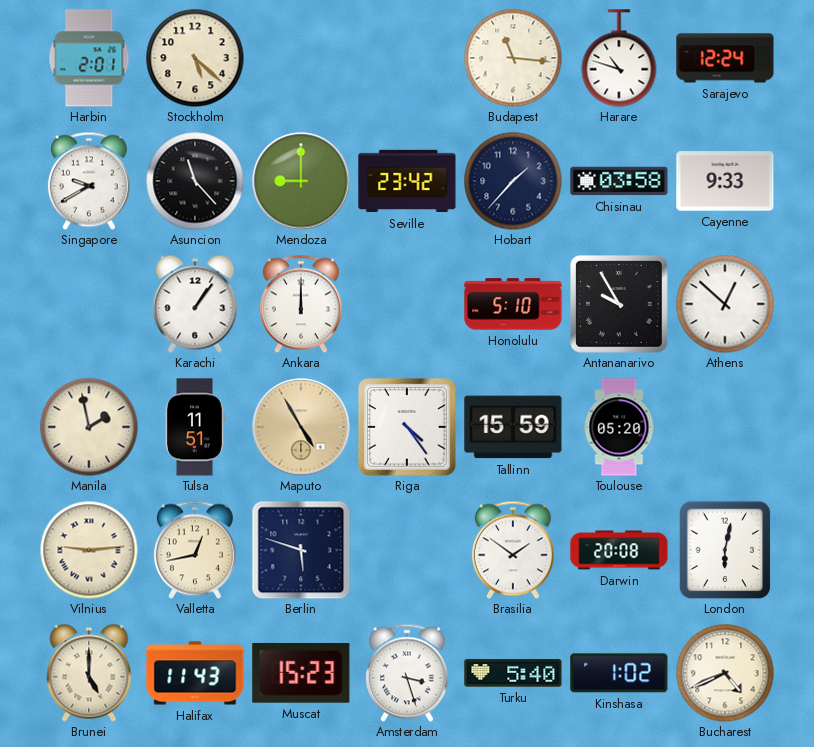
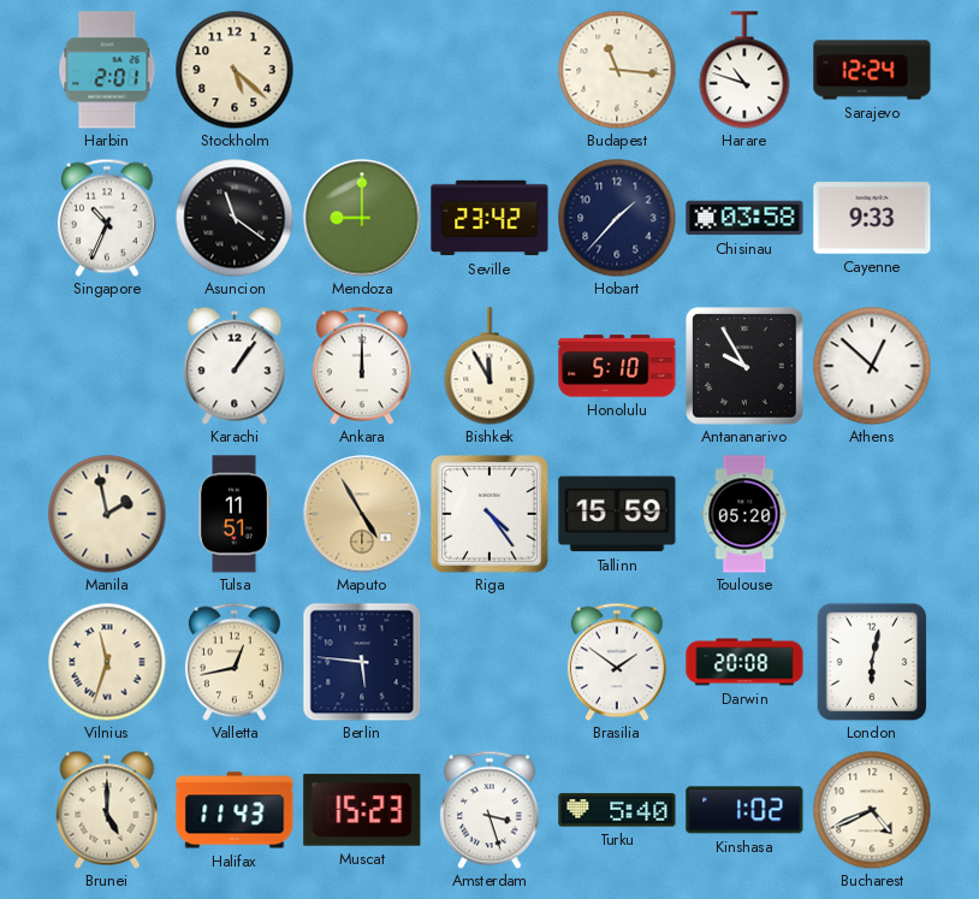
Singapore: 9:40 -> 10:34
Asuncion: 11:23 -> 11:21
Bishkek: none -> 11:55
Vilnius: 9:14 -> 11:33
Berlin: 5:48 -> 5:46
